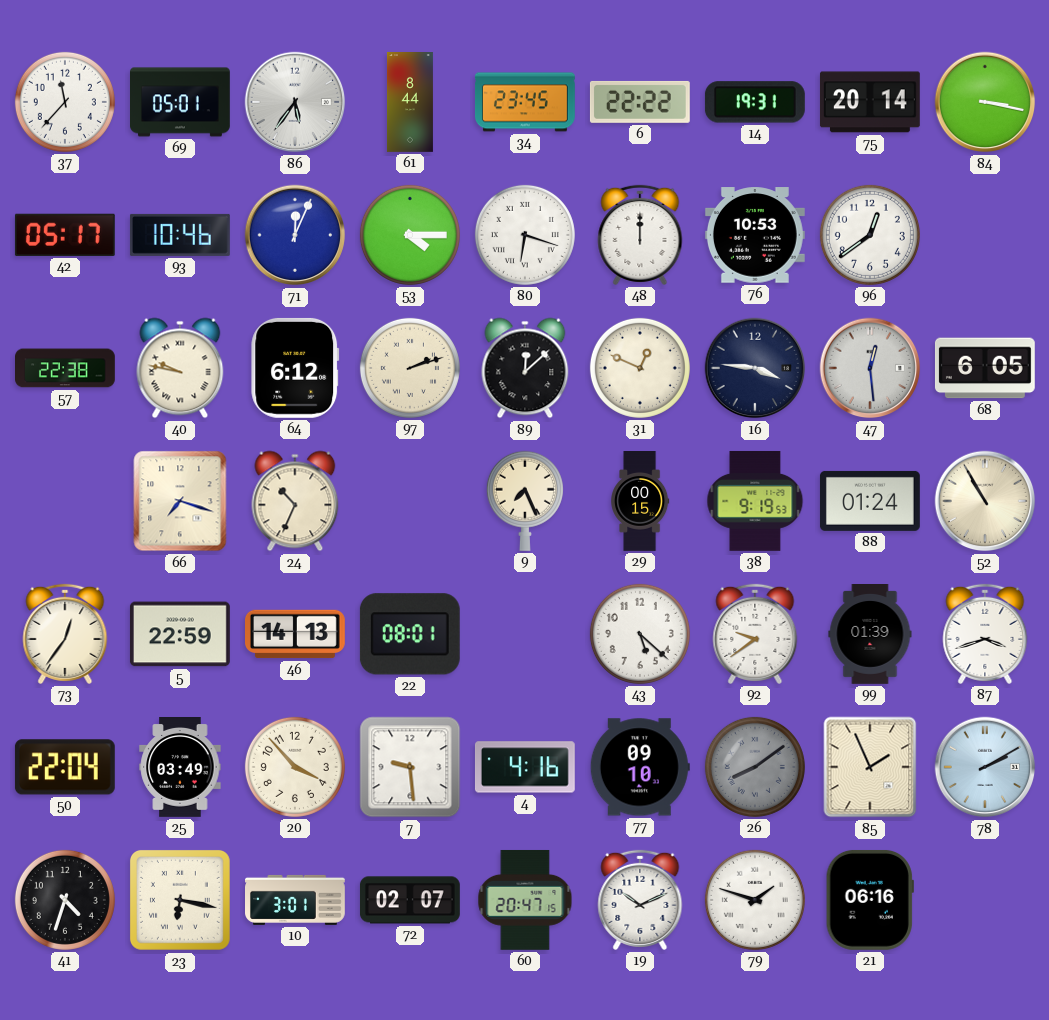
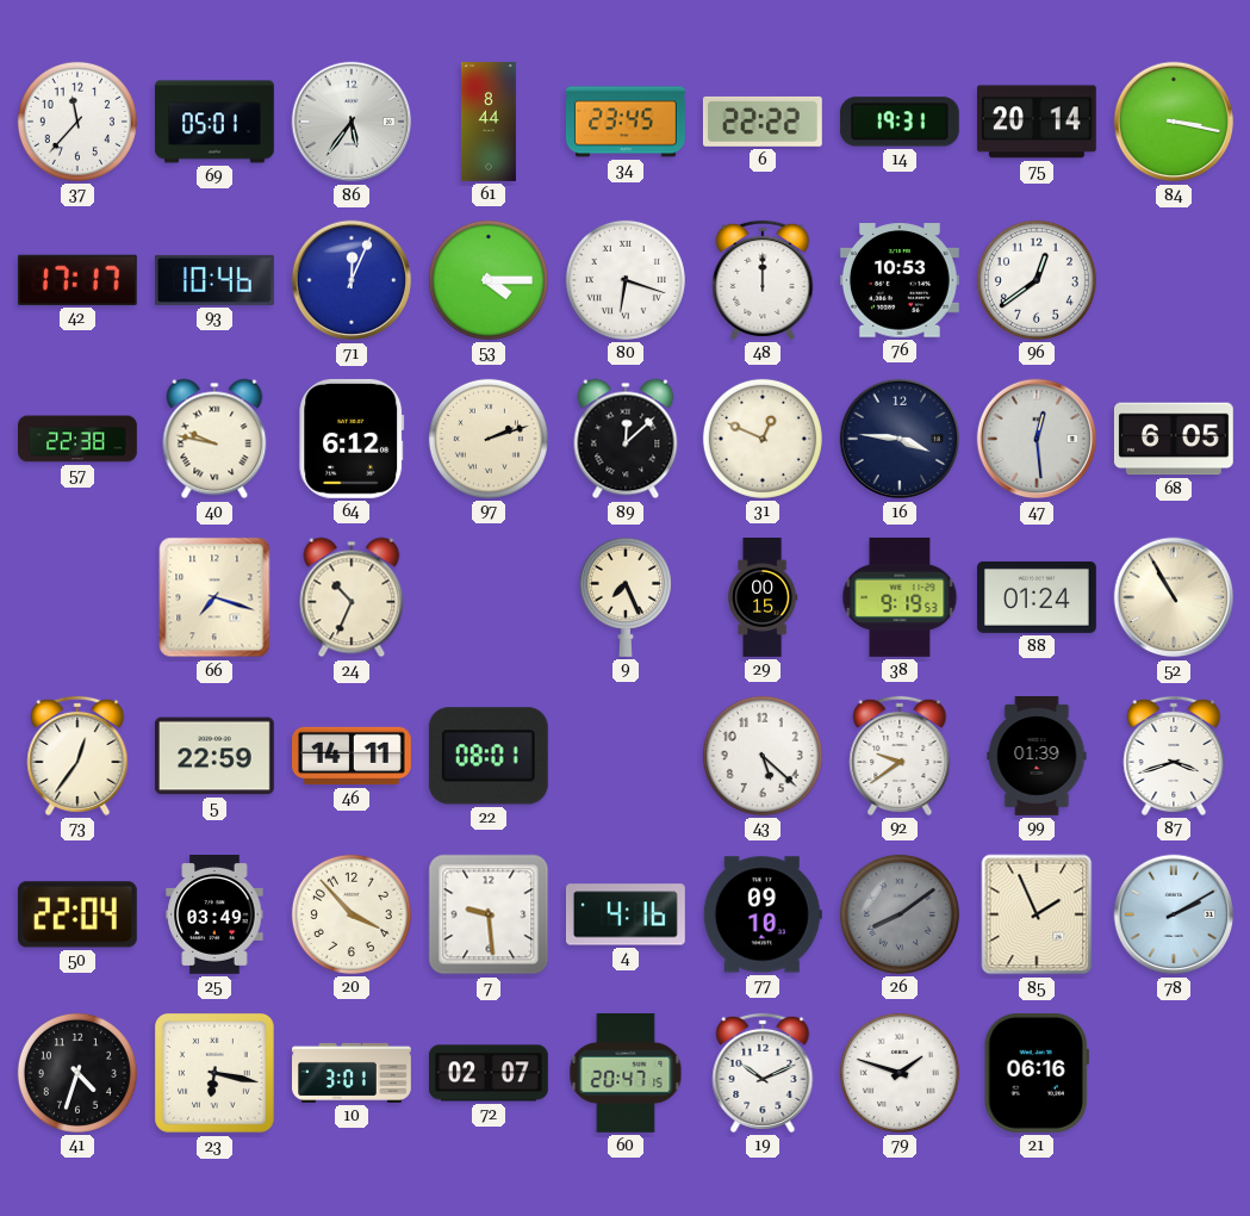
42: 05:17 -> 17:17
46: 14:13 -> 14:11
